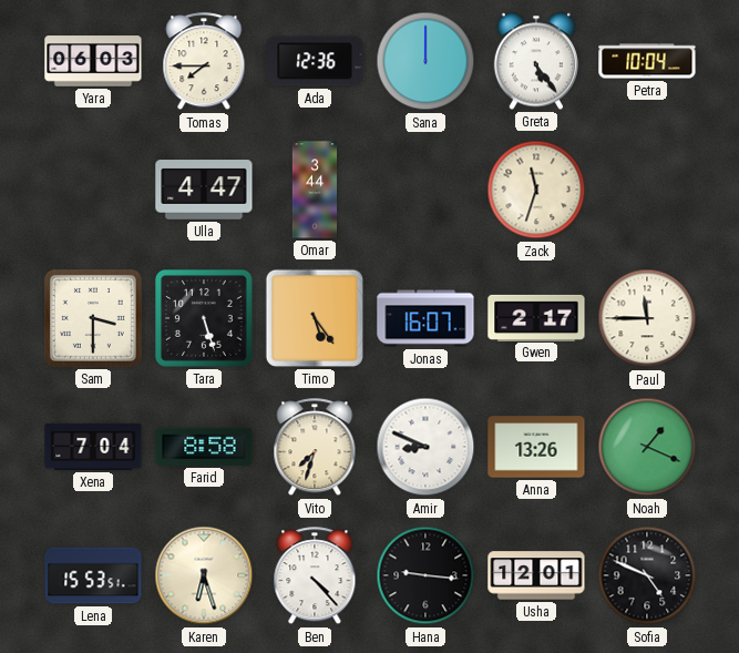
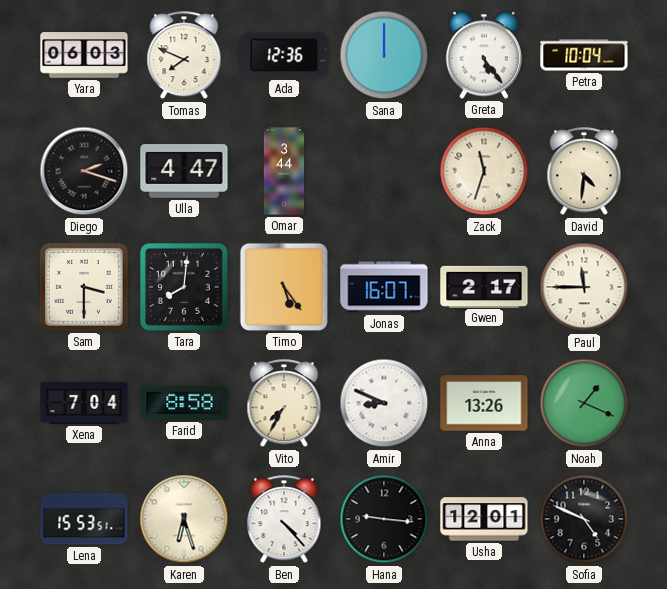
Tomas: 7:45 -> 7:49
Diego: none -> 2:18
David: none -> 4:31
Tara: 5:27 -> 8:01
Vito: 7:33 -> 7:35
